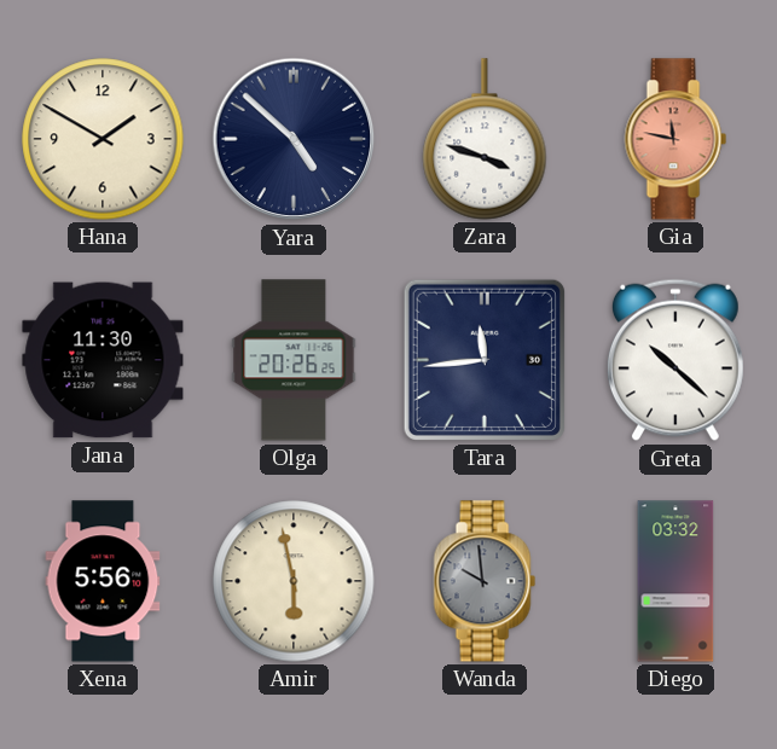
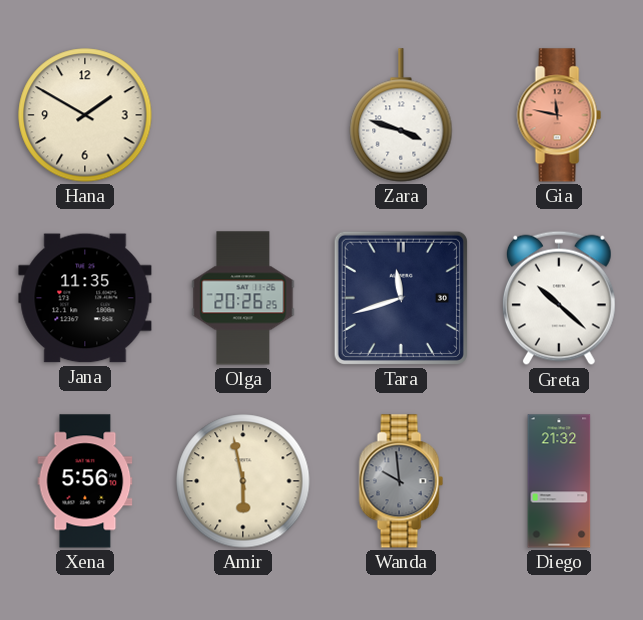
Yara: 4:52 -> none
Jana: 11:30 -> 11:35
Tara: 11:44 -> 11:42
Diego: 03:32 -> 21:32
